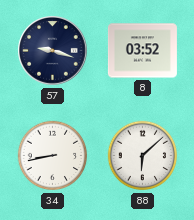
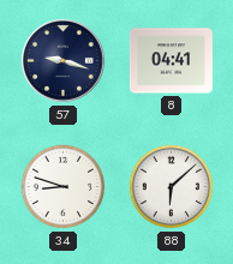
8: 03:52 -> 04:41
34: 8:43 -> 8:48
